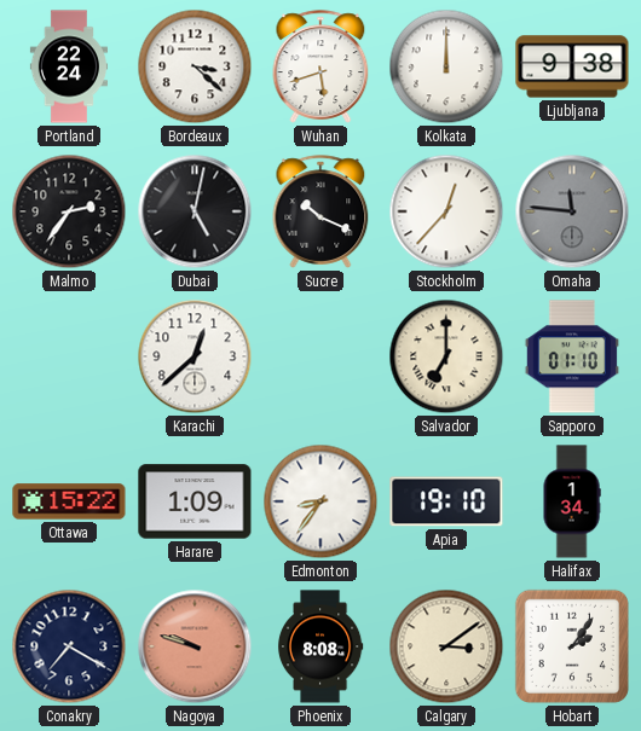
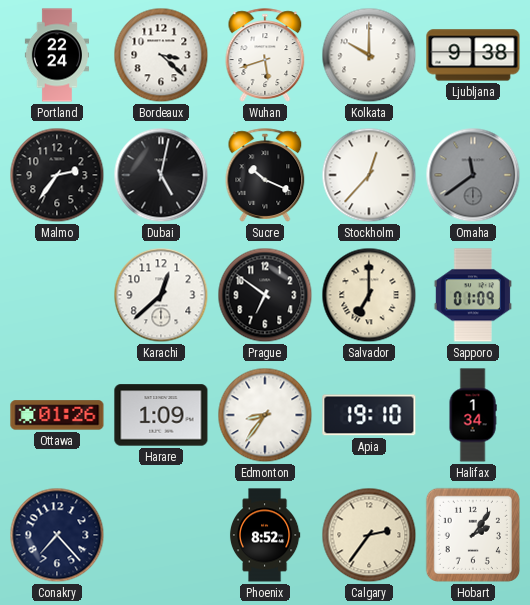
Kolkata: 12:00 -> 10:00
Omaha: 11:46 -> 11:39
Prague: none -> 6:51
Sapporo: 01:10 -> 01:09
Ottawa: 15:22 -> 01:26
Conakry: 7:20 -> 7:23
Nagoya: 9:48 -> none
Phoenix: 8:08 -> 8:52
Calgary: 3:09 -> 2:36
